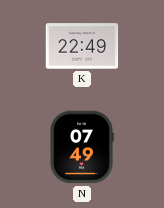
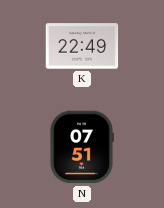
N: 07:49 -> 07:51
